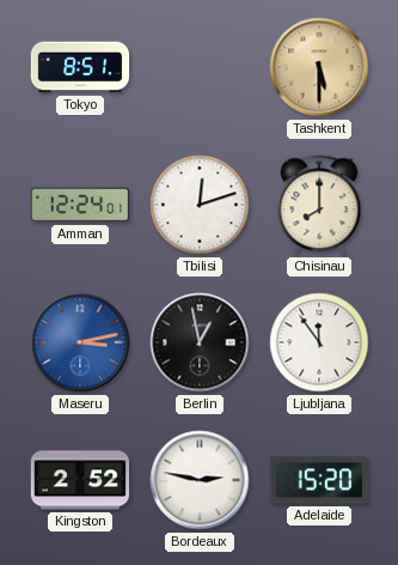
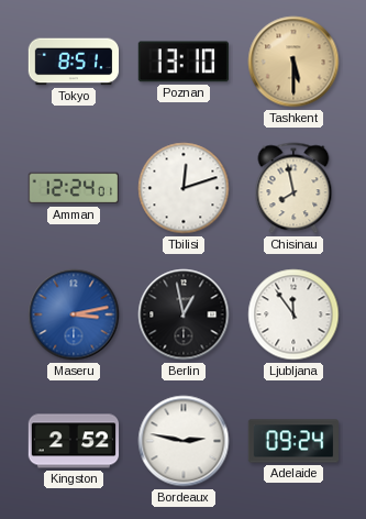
Poznan: none -> 13:10
Chisinau: 8:00 -> 7:58
Adelaide: 15:20 -> 09:24
